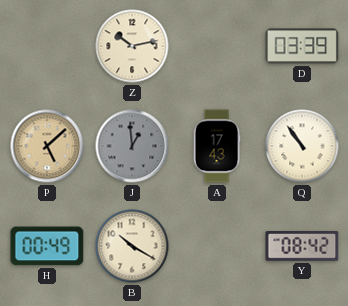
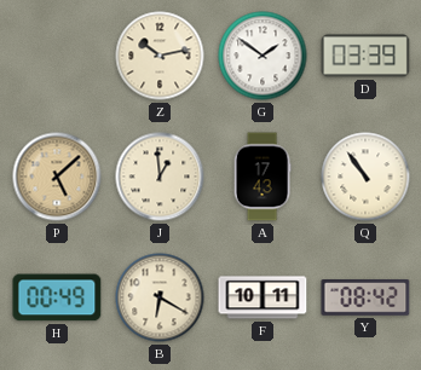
G: none -> 1:51
J dial: grey -> cream
B: 10:20 -> 6:20
F: none -> 10:11
